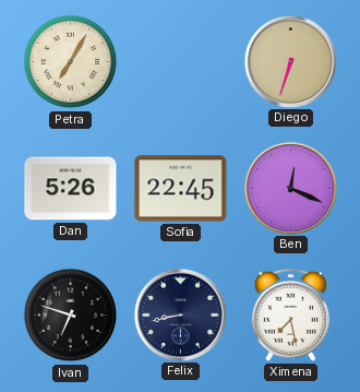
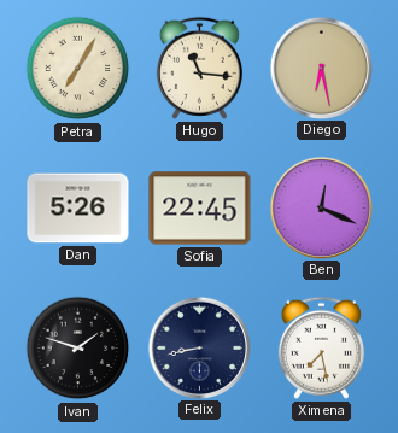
Hugo: none -> 11:16
Diego: 6:33 -> 6:28
Ivan: 6:48 -> 1:48
